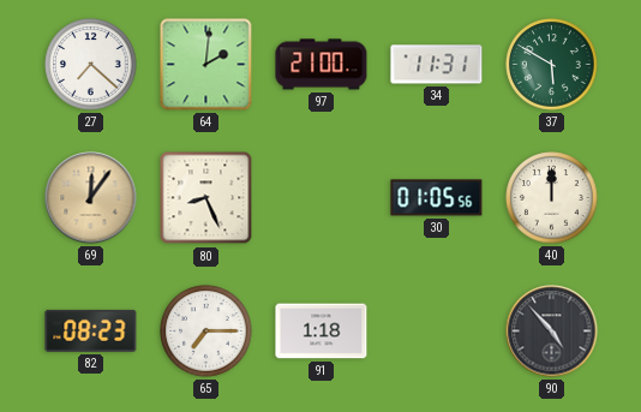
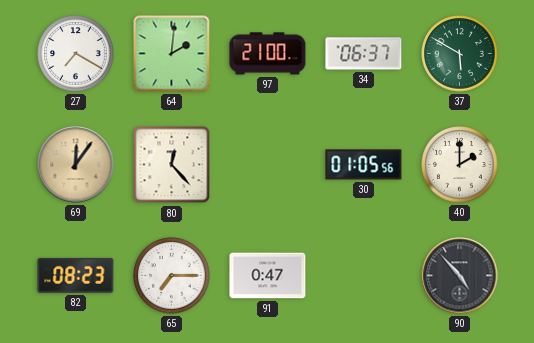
27: 7:22 -> 7:20
34: 11:31 -> 06:37
80: 8:26 -> 12:23
40: 12:00 -> 2:00
91: 1:18 -> 0:47
